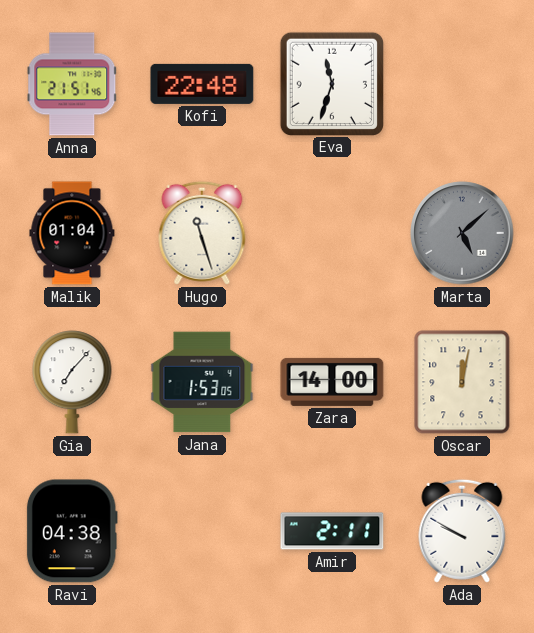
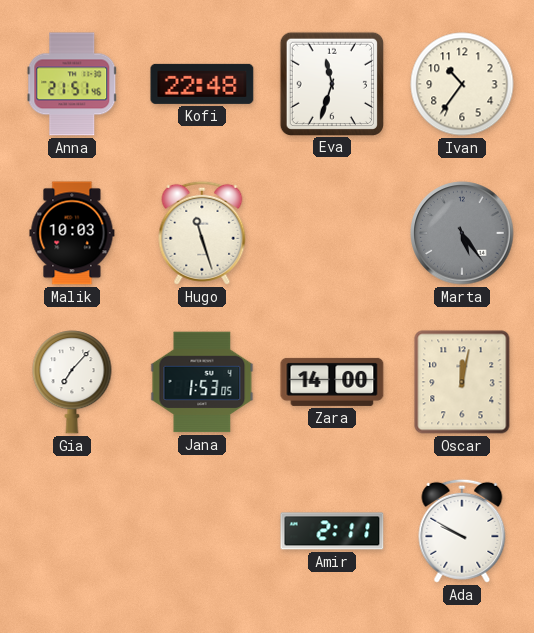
Ivan: none -> 10:36
Malik: 01:04 -> 10:03
Marta: 5:08 -> 5:24
Ravi: 04:38 -> none
